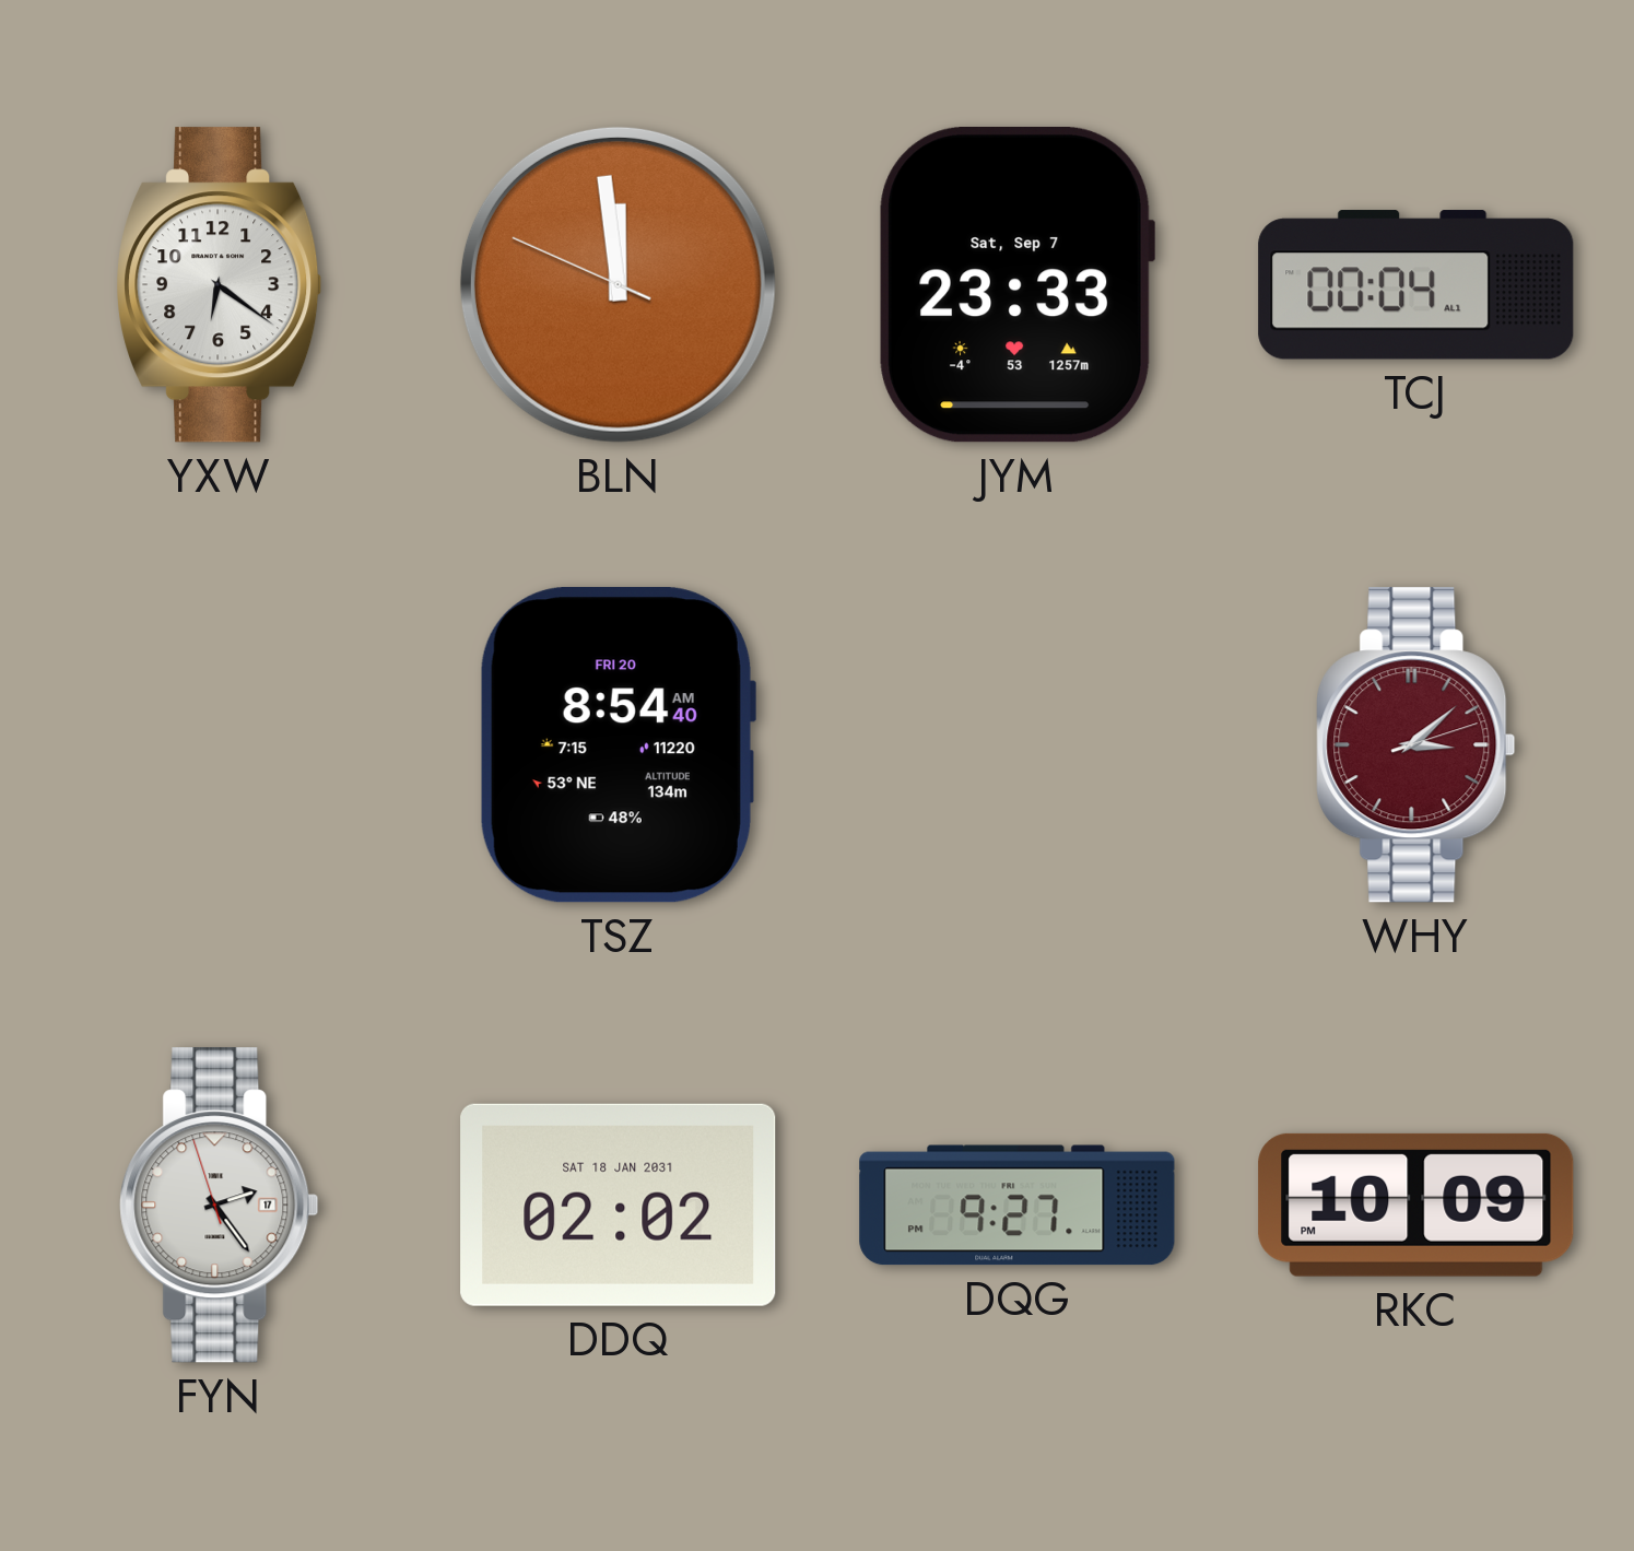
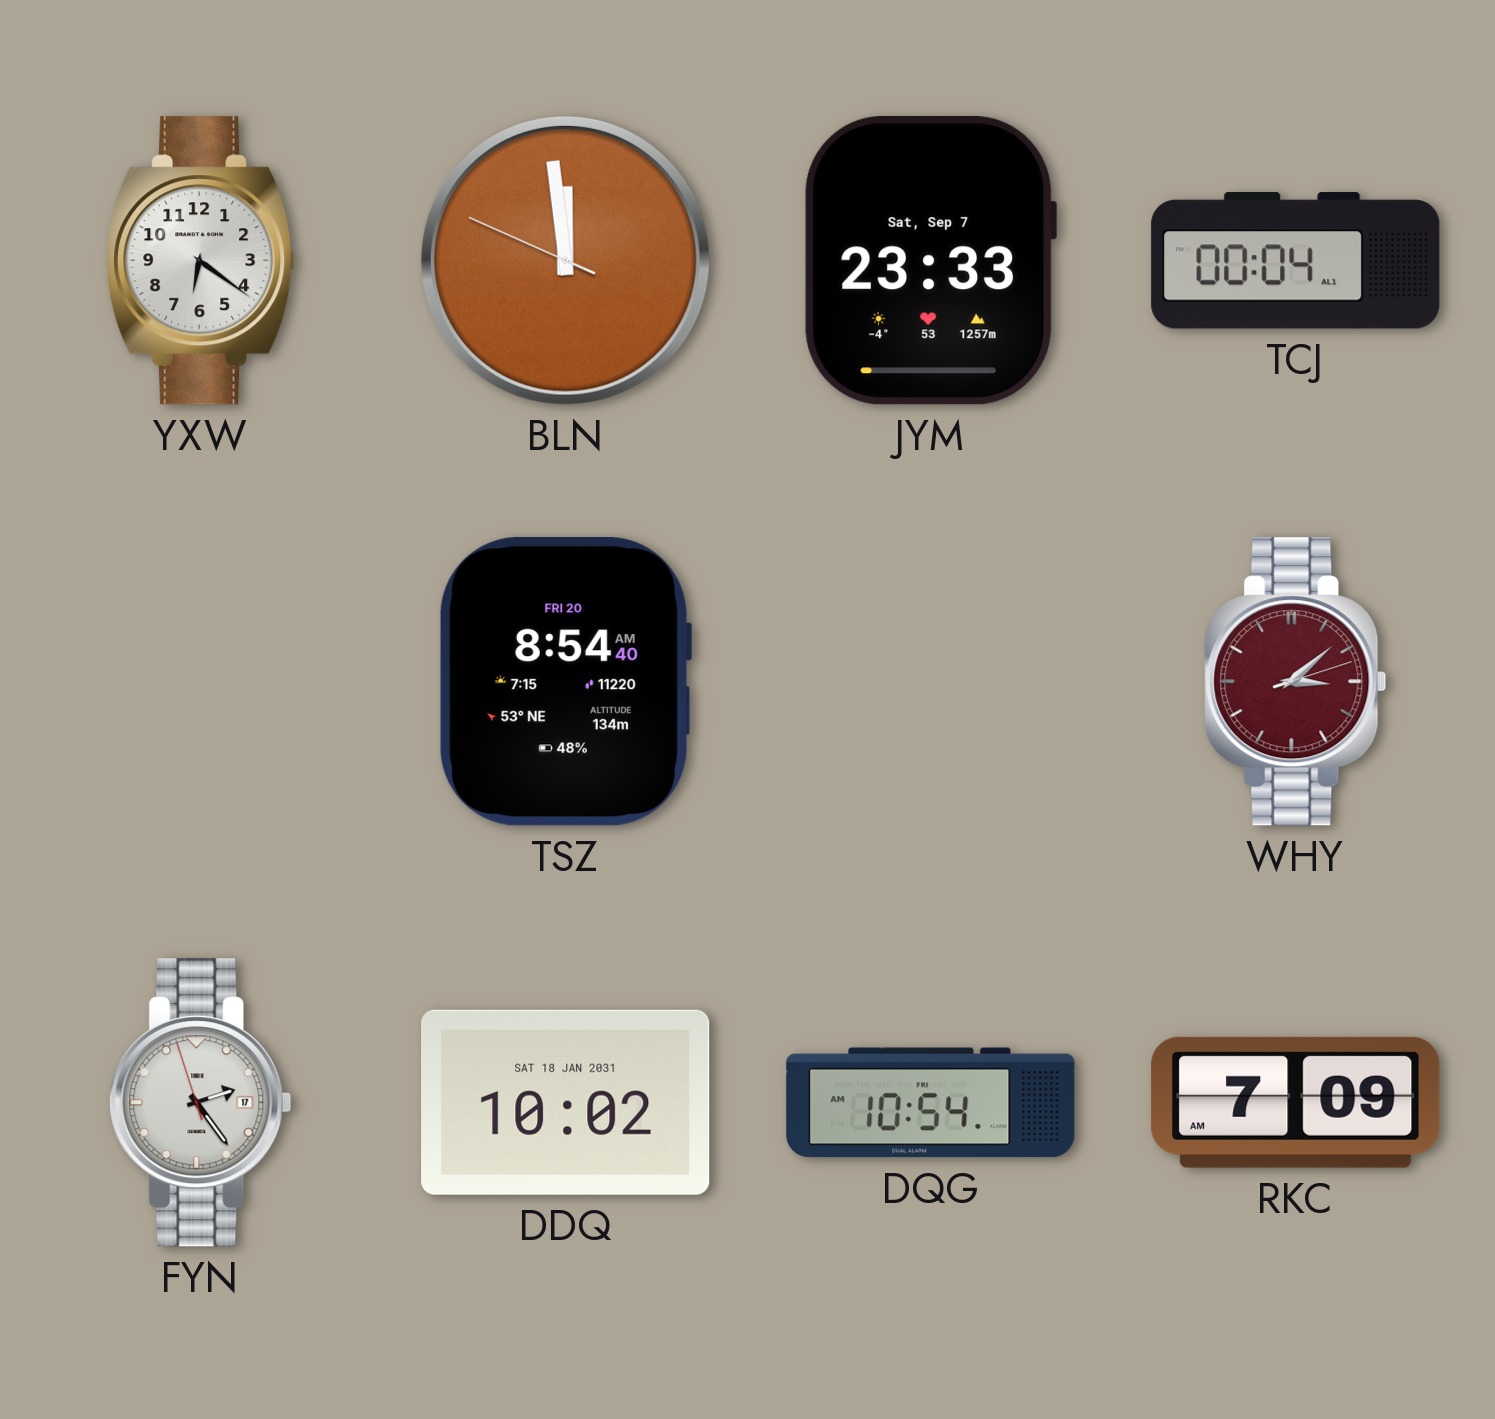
DDQ: 02:02 -> 10:02
DQG: 9:27 -> 10:54
RKC: 10:09 -> 7:09
